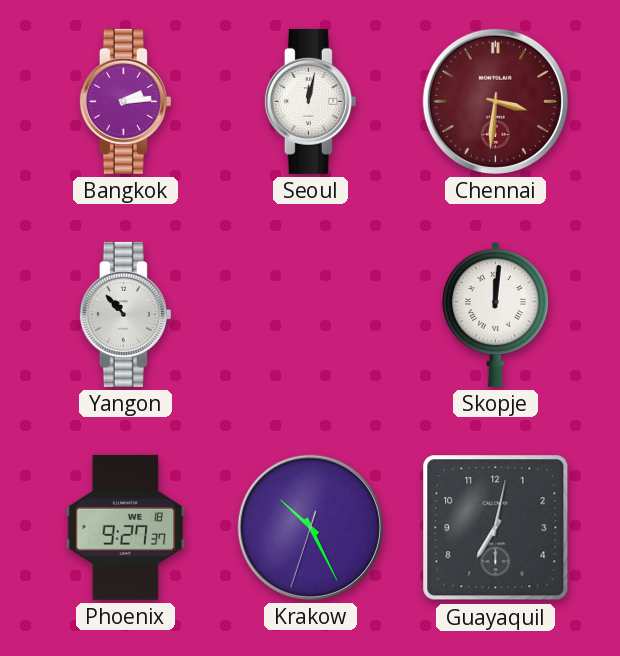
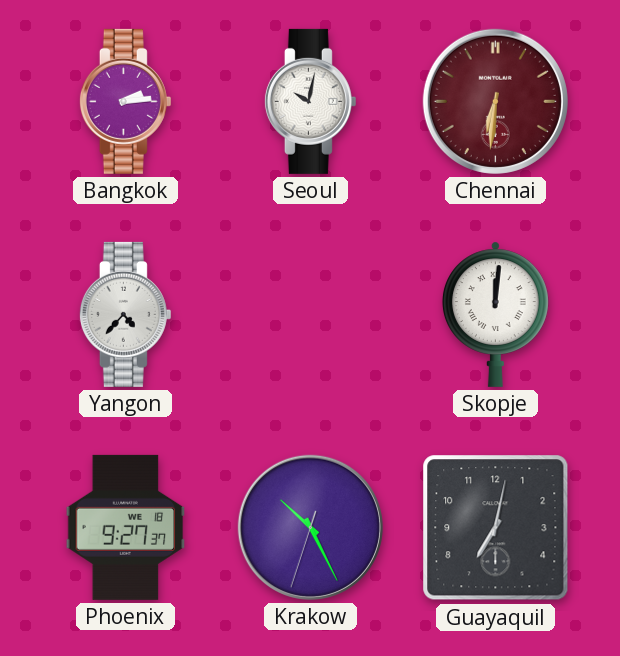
Seoul: 12:02 -> 10:02
Chennai: 3:31 -> 6:31
Yangon: 10:53 -> 4:37
